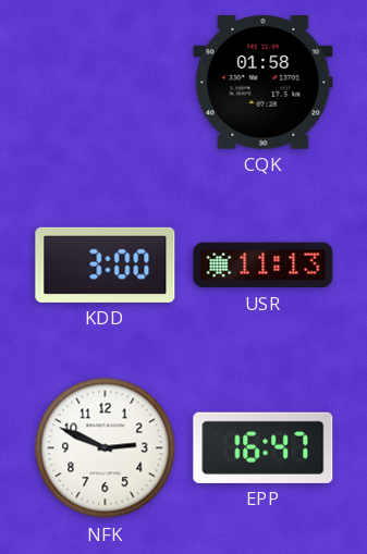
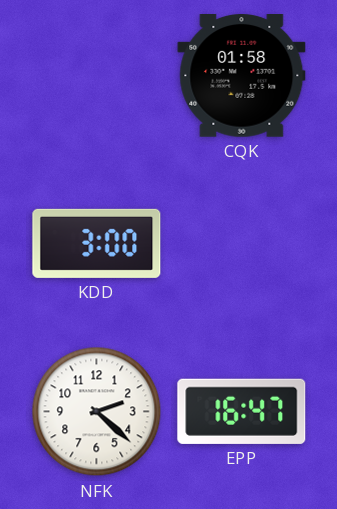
USR: 11:13 -> none
NFK: 2:49 -> 2:22
